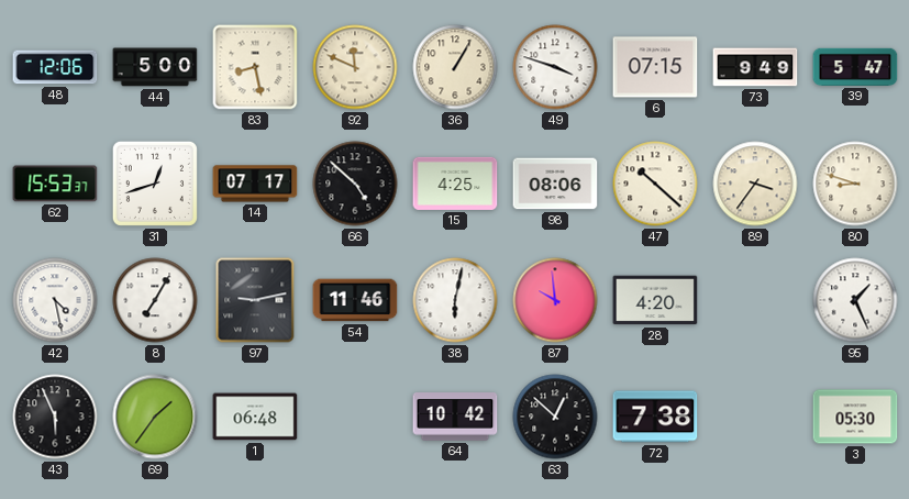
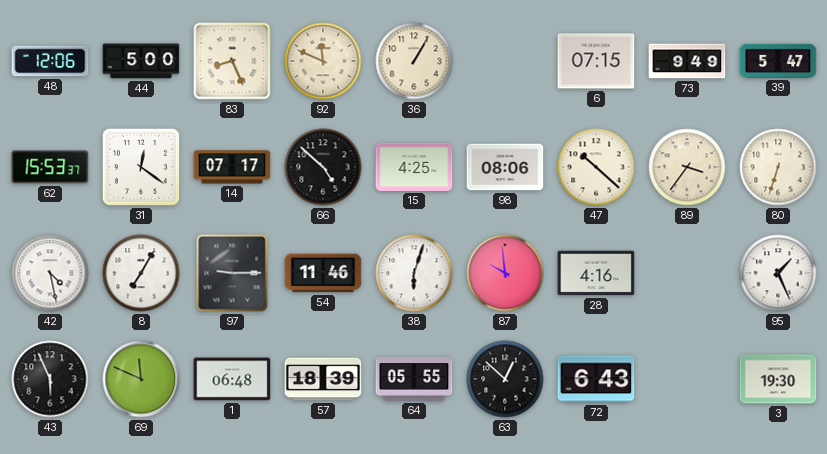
83: 8:28 -> 8:26
49: 3:48 -> none
31: 12:42 -> 12:21
80: 8:48 -> 6:33
97: 9:13 -> 9:15
38: 6:02 -> 6:03
28: 4:20 -> 4:16
69: 1:36 -> 11:49
57: none -> 18:39
64: 10:42 -> 05:55
72: 7:38 -> 6:43
3: 05:30 -> 19:30
